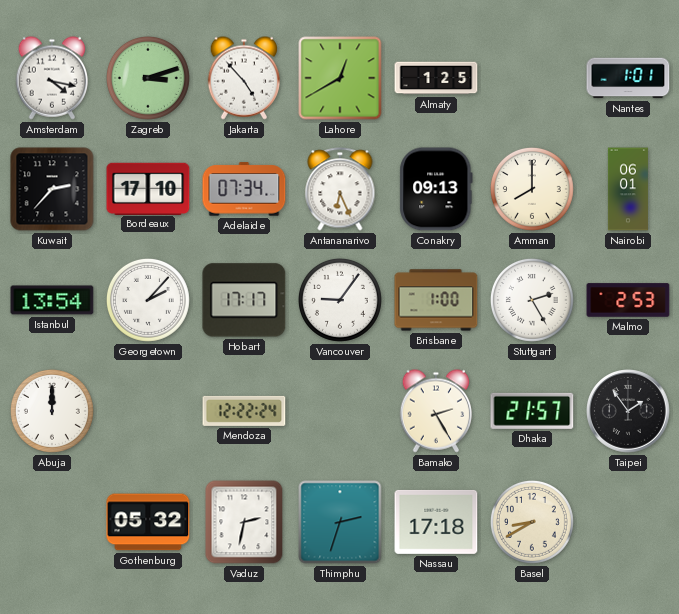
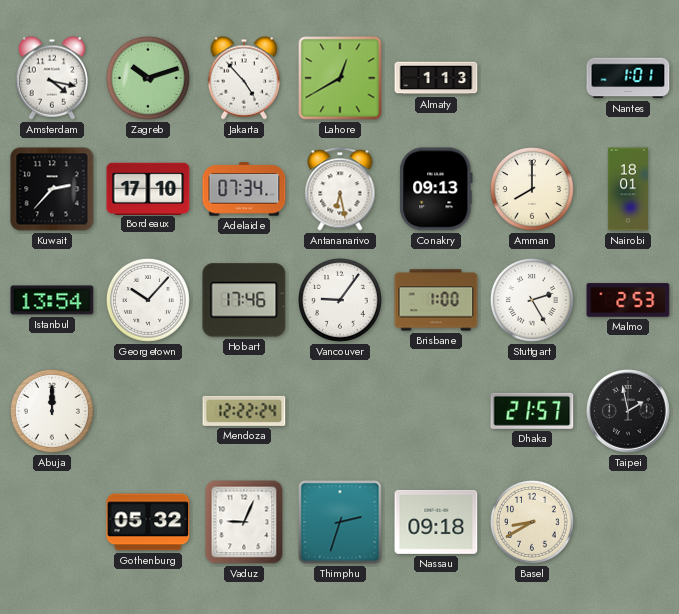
Zagreb: 3:12 -> 10:12
Almaty: 1:25 -> 1:13
Antananarivo: 6:26 -> 6:28
Nairobi: 06:01 -> 18:01
Georgetown: 2:07 -> 10:07
Hobart: 17:17 -> 17:46
Bamako: 2:25 -> none
Taipei: 1:54 -> 1:58
Vaduz: 2:32 -> 9:04
Nassau: 17:18 -> 09:18
